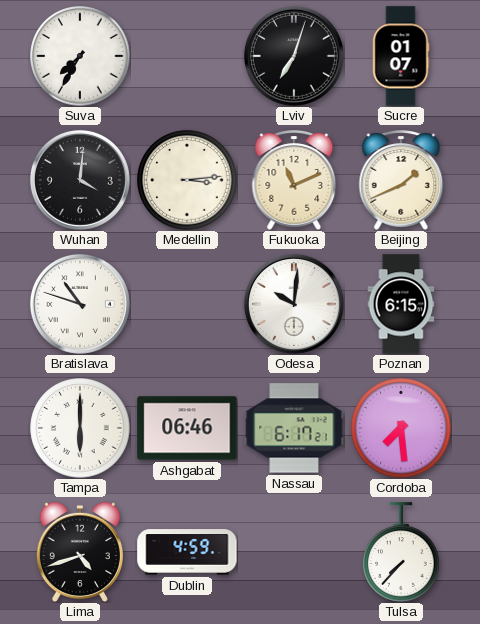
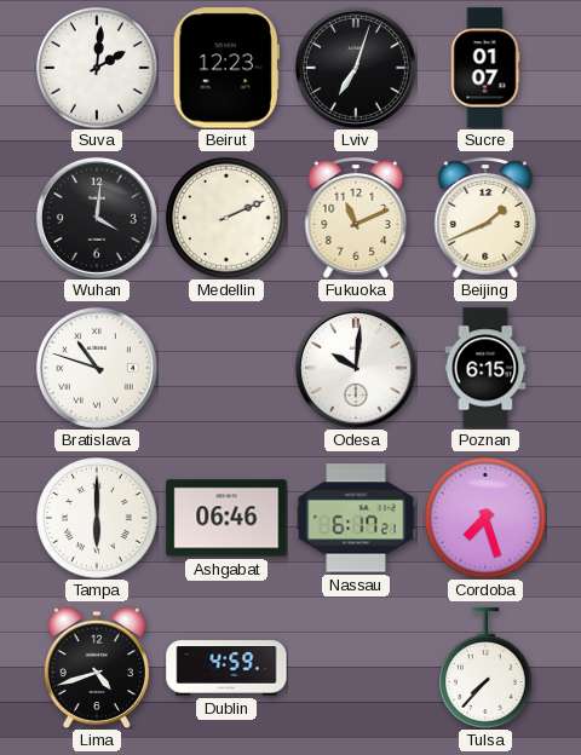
Suva: 7:35 -> 2:01
Beirut: none -> 12:23
Medellin: 3:14 -> 2:11
Cordoba: 7:29 -> 7:27
